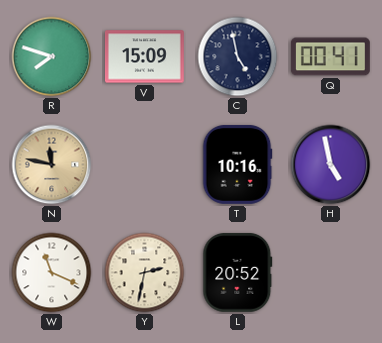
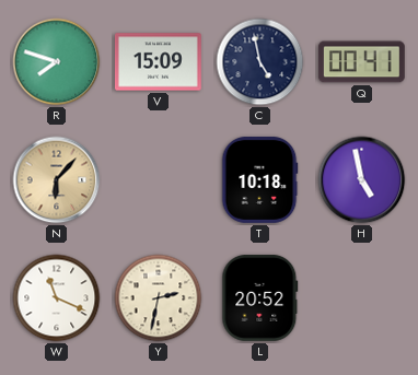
N: 11:47 -> 6:07
T: 10:16 -> 10:18
